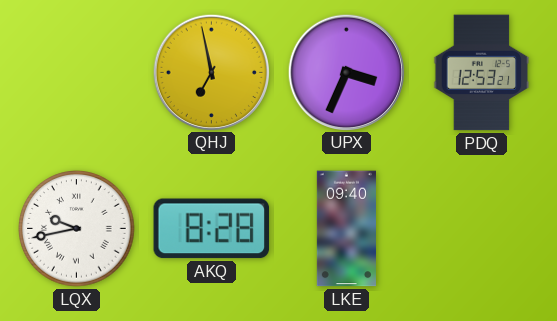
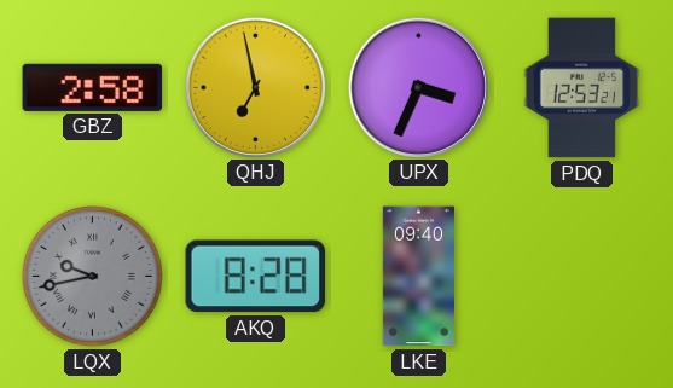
GBZ: none -> 2:58
LQX dial: white -> grey
